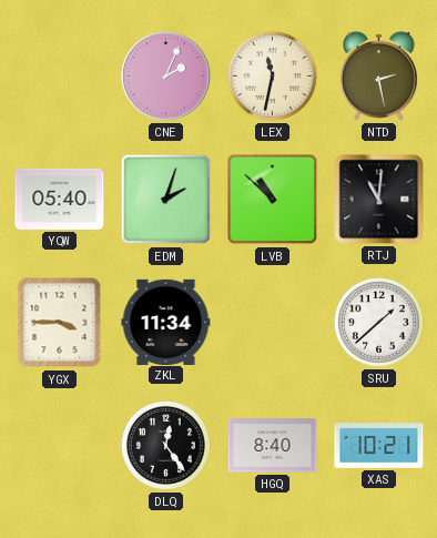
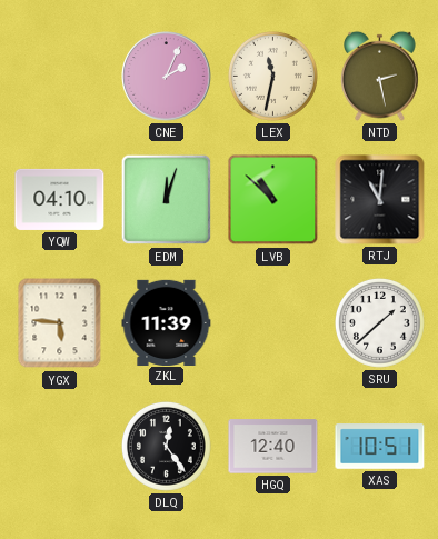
YQW: 05:40 -> 04:10
EDM: 2:03 -> 12:03
YGX: 3:45 -> 5:46
ZKL: 11:34 -> 11:39
HGQ: 8:40 -> 12:40
XAS: 10:21 -> 10:51
